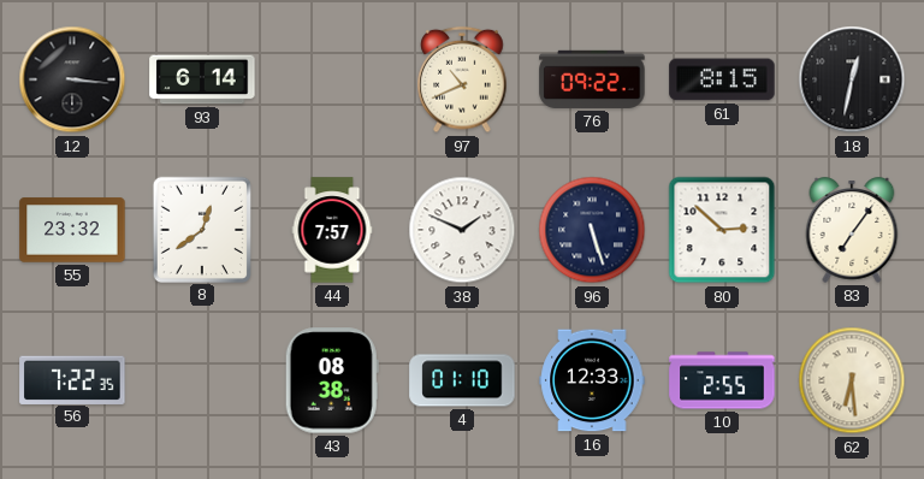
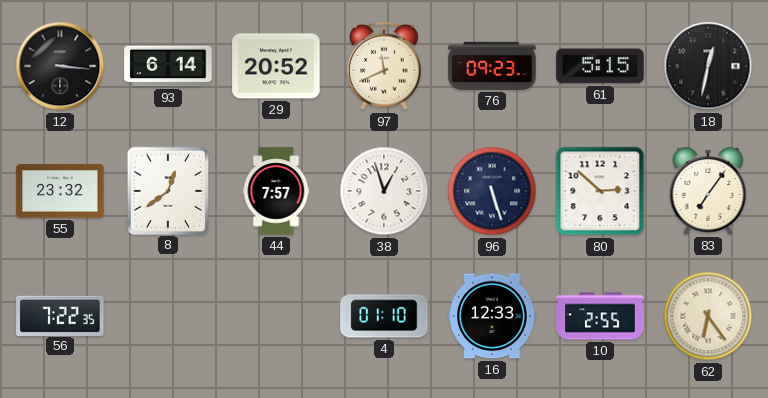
29: none -> 20:52
97: 10:41 -> 11:41
76: 09:22 -> 09:23
61: 8:15 -> 5:15
38: 1:49 -> 12:57
43: 08:38 -> none
62: 6:29 -> 6:24
